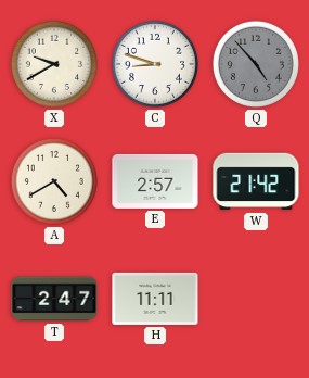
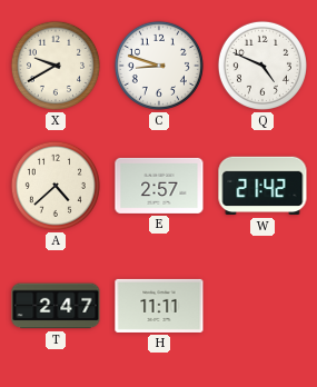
Q: 4:53 -> 4:49
Q dial: grey -> white
A: 4:40 -> 4:38
